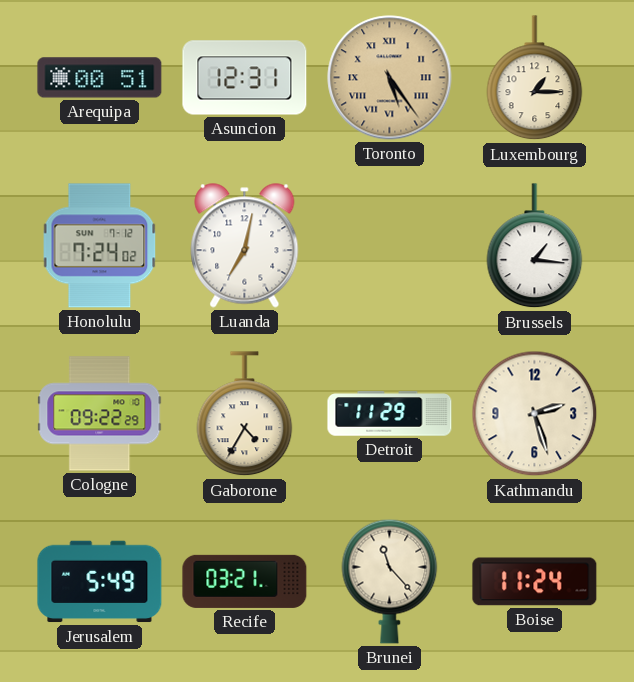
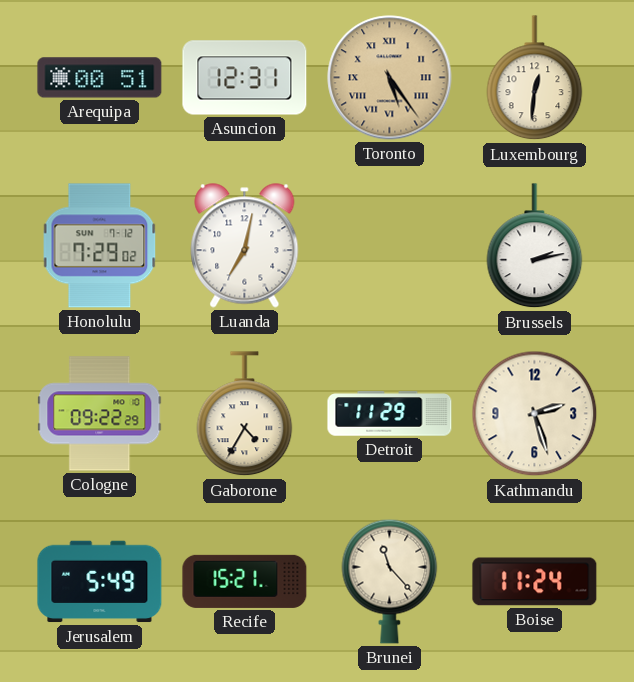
Luxembourg: 1:15 -> 12:31
Honolulu: 7:24 -> 7:29
Brussels: 1:16 -> 2:13
Recife: 03:21 -> 15:21
